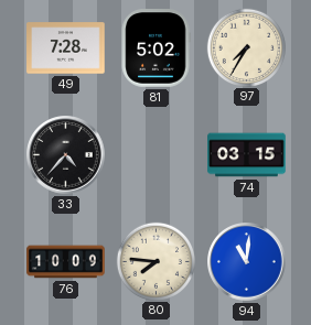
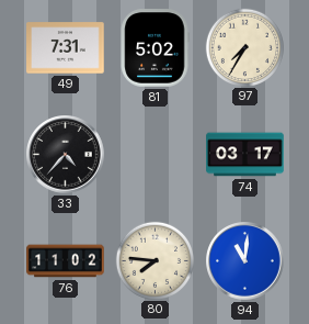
49: 7:28 -> 7:31
74: 03:15 -> 03:17
76: 10:09 -> 11:02
